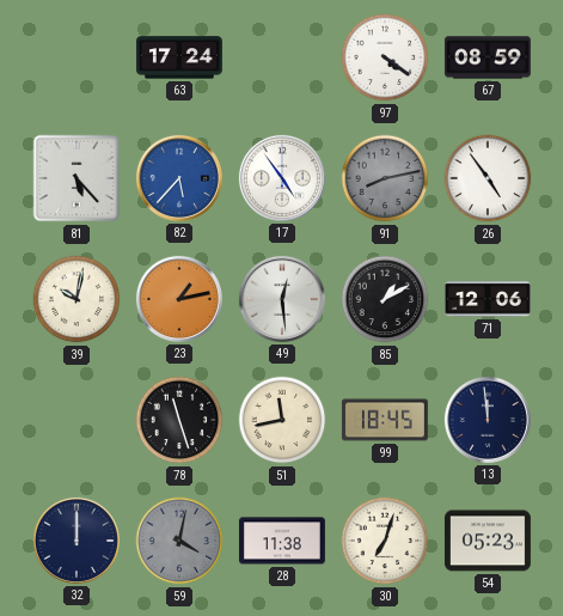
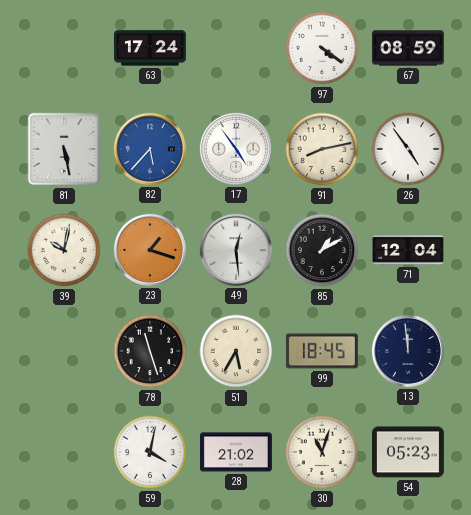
81: 5:23 -> 5:28
91 dial: grey -> cream
23: 1:13 -> 1:18
71: 12:06 -> 12:04
51: 11:43 -> 5:35
32: 12:00 -> none
59 dial: grey -> white
28: 11:38 -> 21:02
30: 7:03 -> 11:03
